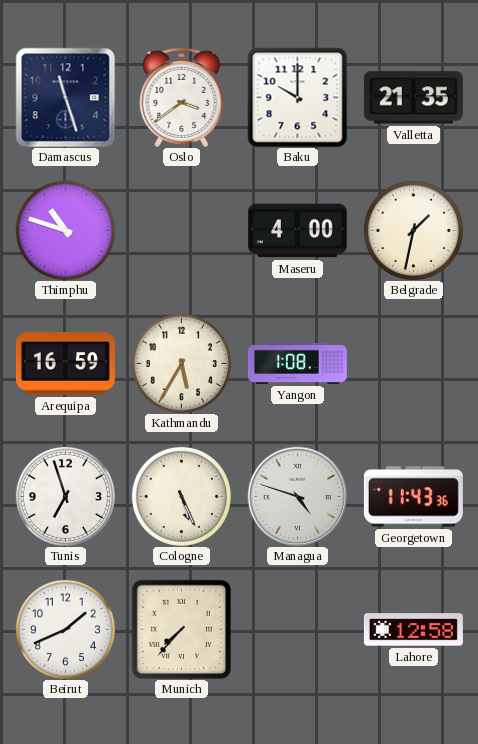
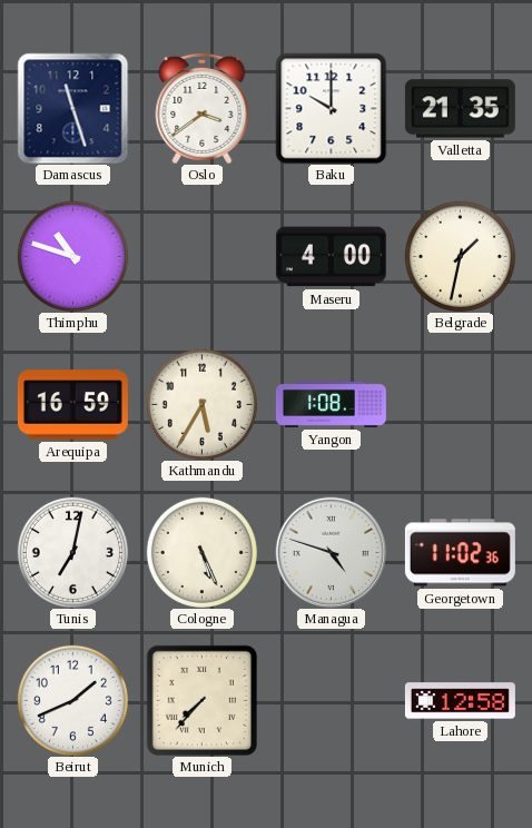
Tunis: 6:57 -> 7:02
Georgetown: 11:43 -> 11:02
